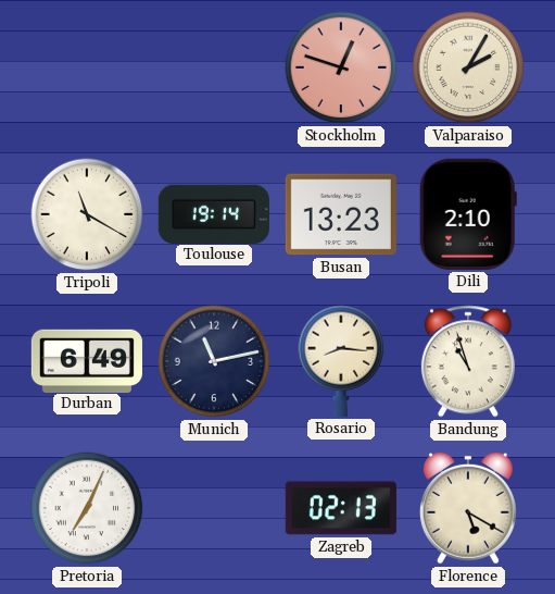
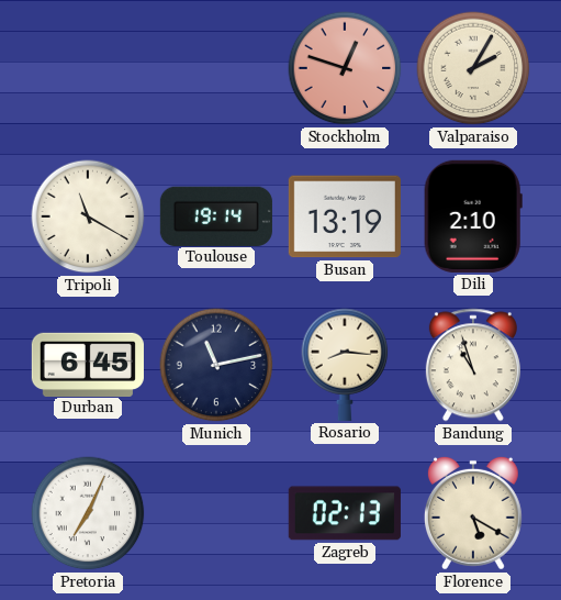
Busan: 13:23 -> 13:19
Durban: 6:49 -> 6:45
